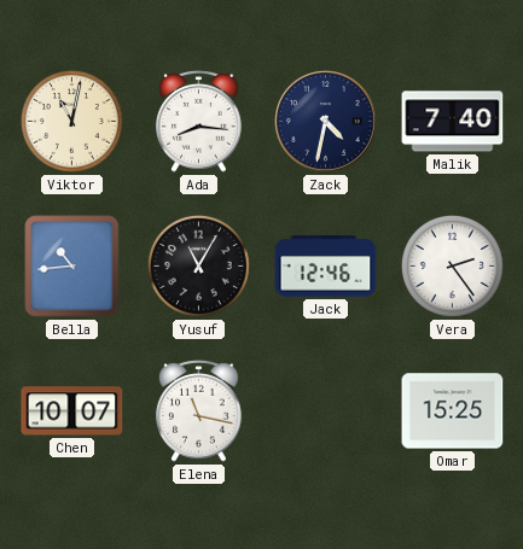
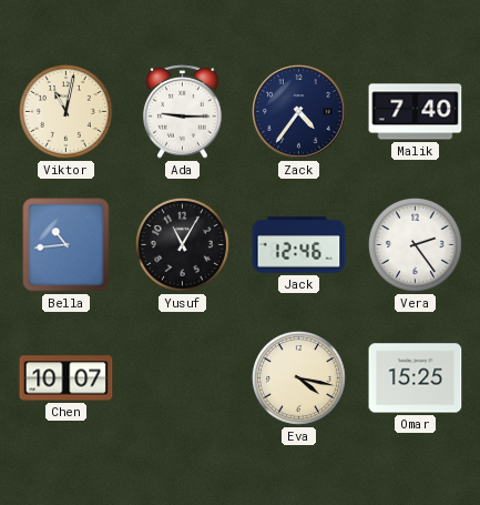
Ada: 8:16 -> 9:15
Zack: 4:32 -> 4:36
Elena: 11:17 -> none
Eva: none -> 4:17
